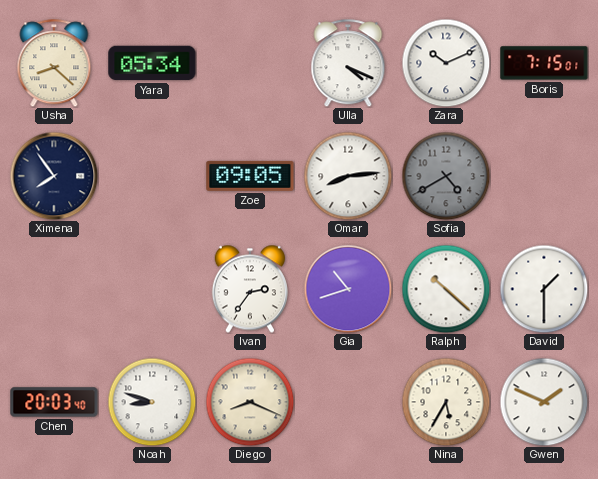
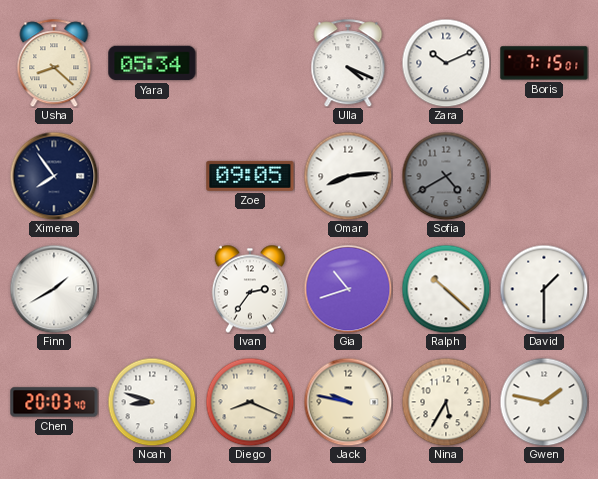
Finn: none -> 1:40
Jack: none -> 9:47
Gwen: 1:49 -> 1:47
